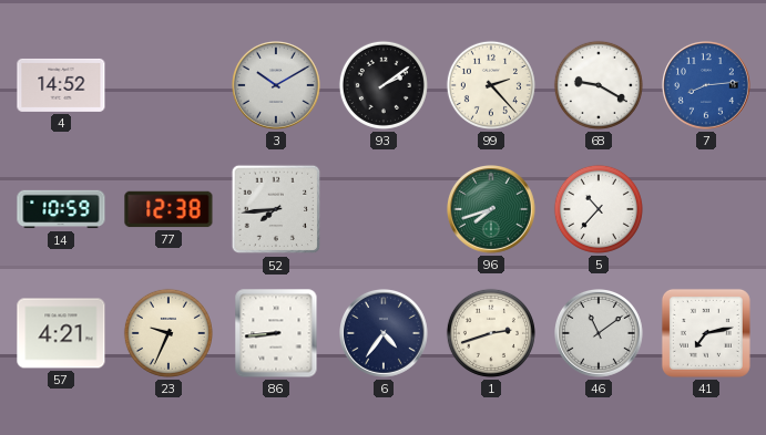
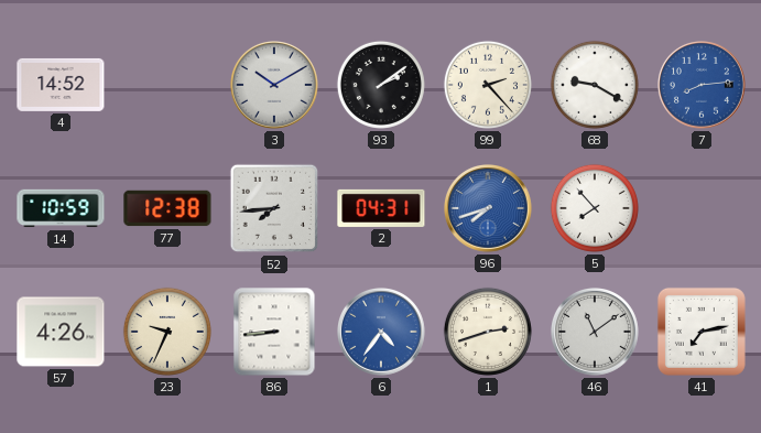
2: none -> 04:31
96 dial: green -> blue
5: 10:37 -> 7:53
57: 4:21 -> 4:26
6 dial: navy -> blue
